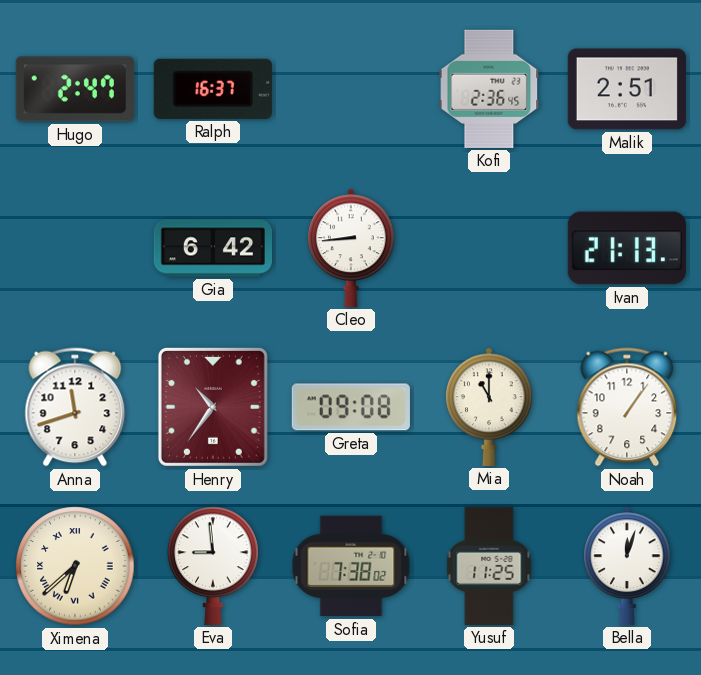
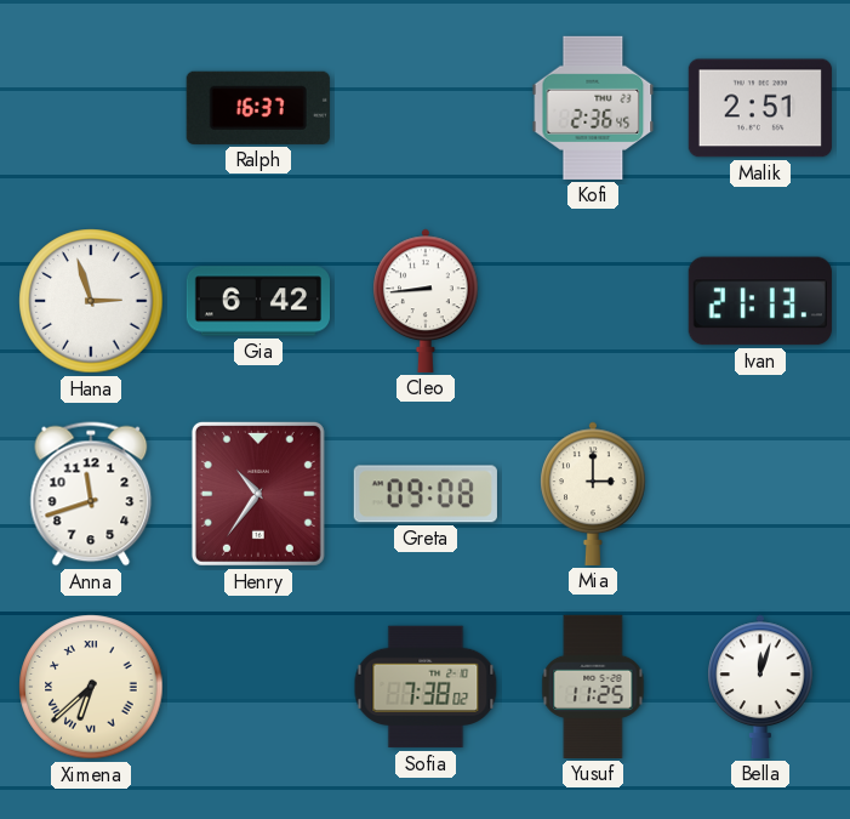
Hugo: 2:47 -> none
Hana: none -> 2:57
Mia: 11:00 -> 3:00
Noah: 1:06 -> none
Eva: 8:59 -> none
